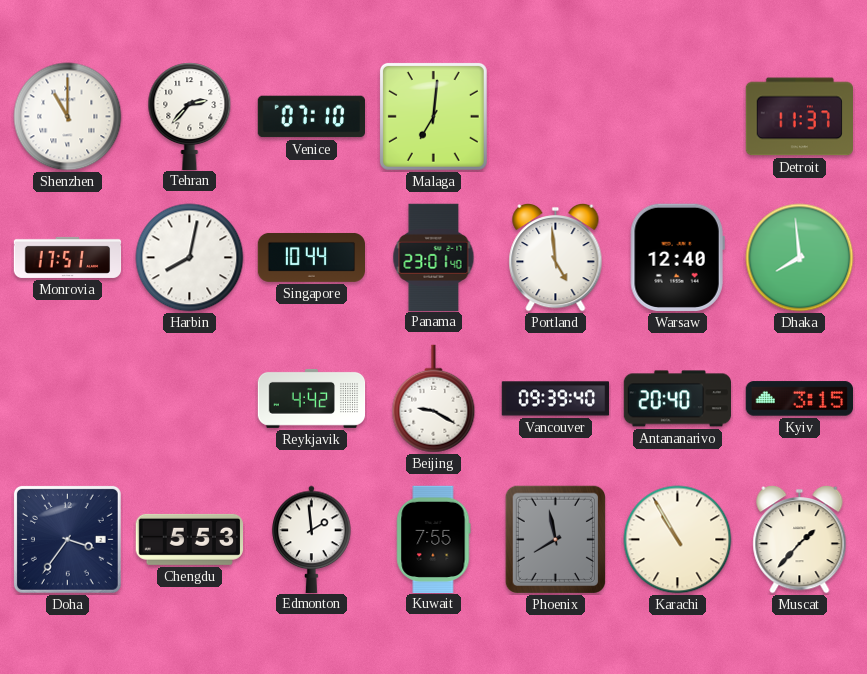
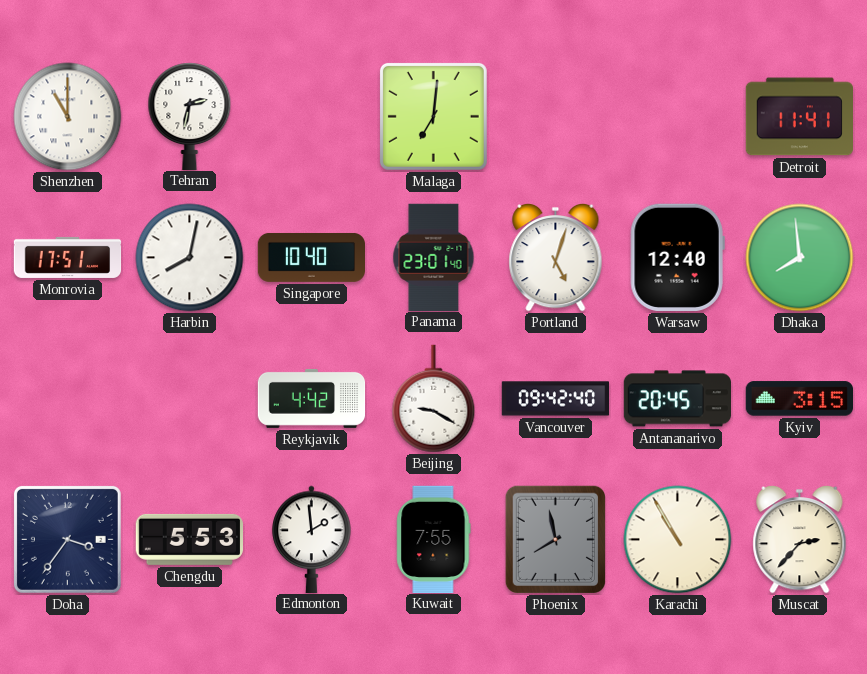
Tehran: 2:37 -> 2:32
Venice: 07:10 -> none
Detroit: 11:37 -> 11:41
Singapore: 10:44 -> 10:40
Portland: 4:59 -> 5:03
Vancouver: 09:39 -> 09:42
Antananarivo: 20:40 -> 20:45
Muscat: 1:37 -> 2:37
